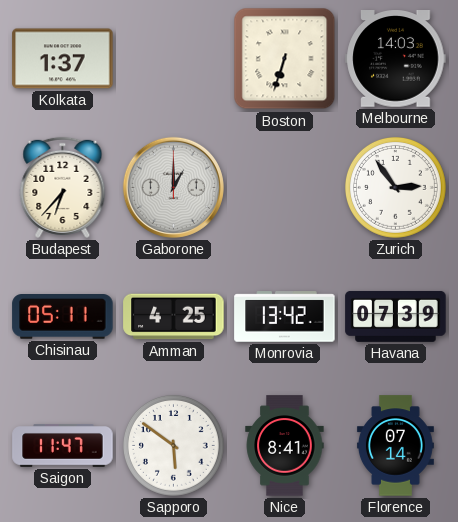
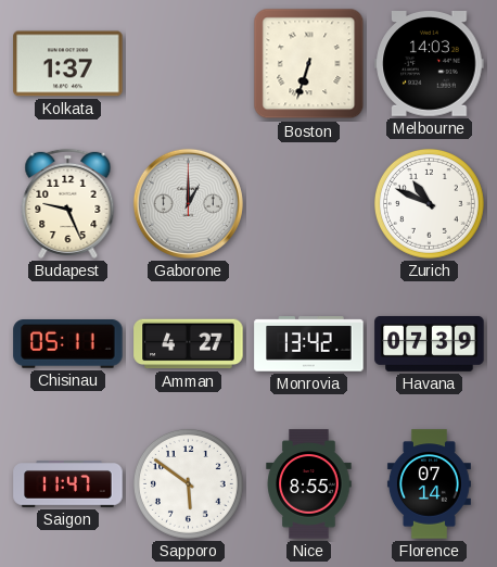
Budapest: 6:37 -> 9:26
Zurich: 2:54 -> 10:49
Amman: 4:25 -> 4:27
Nice: 8:41 -> 8:55
